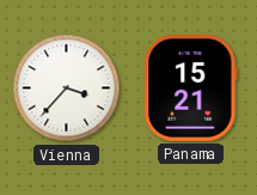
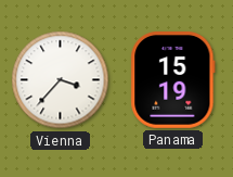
Panama: 15:21 -> 15:19
